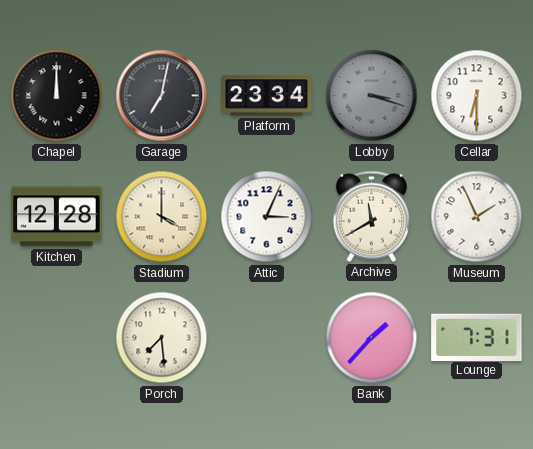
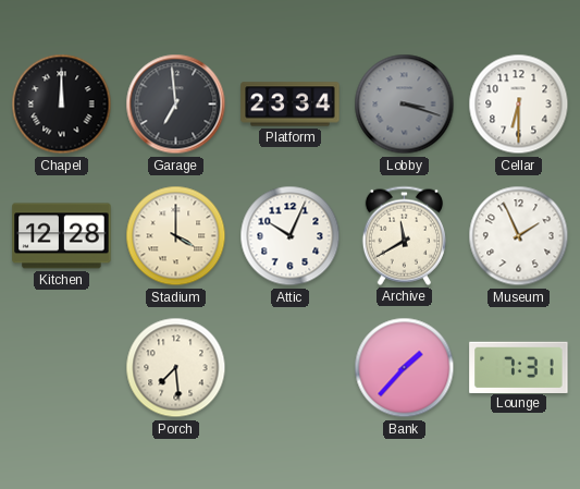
Garage: 7:02 -> 6:59
Attic: 3:04 -> 10:04
